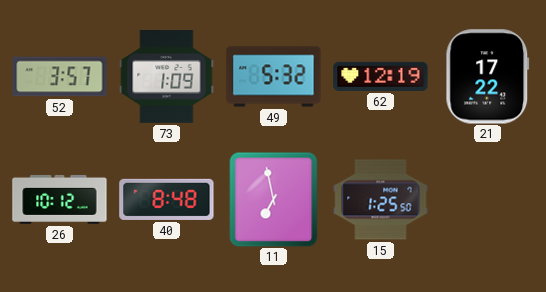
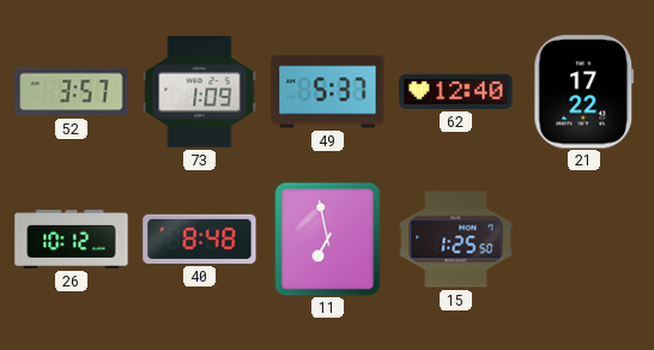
49: 5:32 -> 5:37
62: 12:19 -> 12:40
